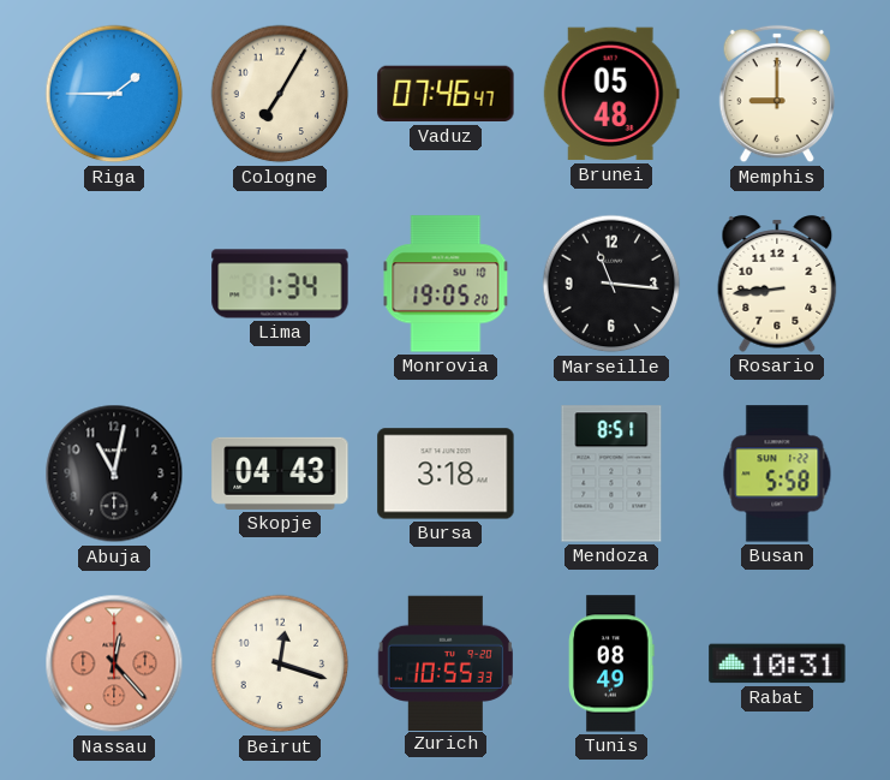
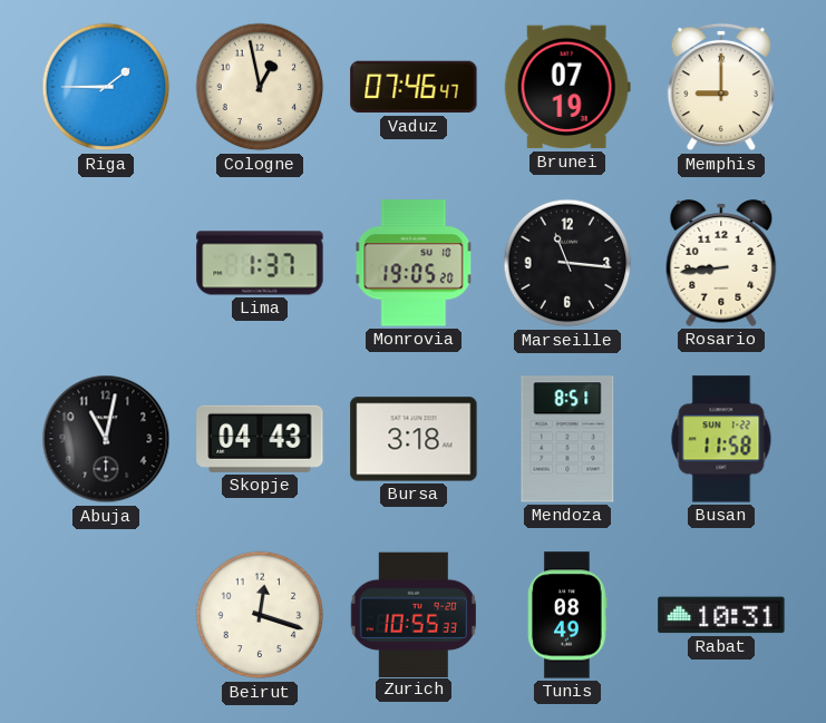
Cologne: 7:05 -> 12:58
Brunei: 05:48 -> 07:19
Lima: 1:34 -> 1:37
Busan: 5:58 -> 11:58
Nassau: 12:23 -> none
